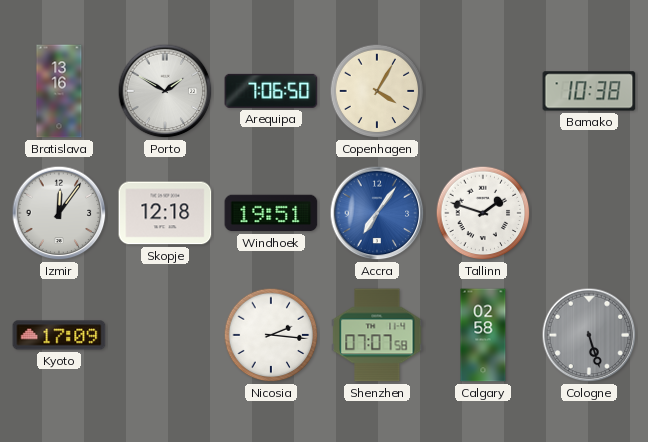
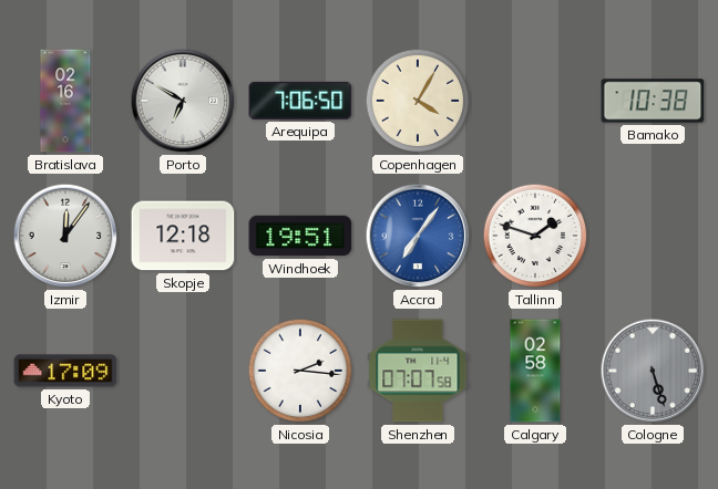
Bratislava: 13:16 -> 02:16
Porto: 1:50 -> 6:50
